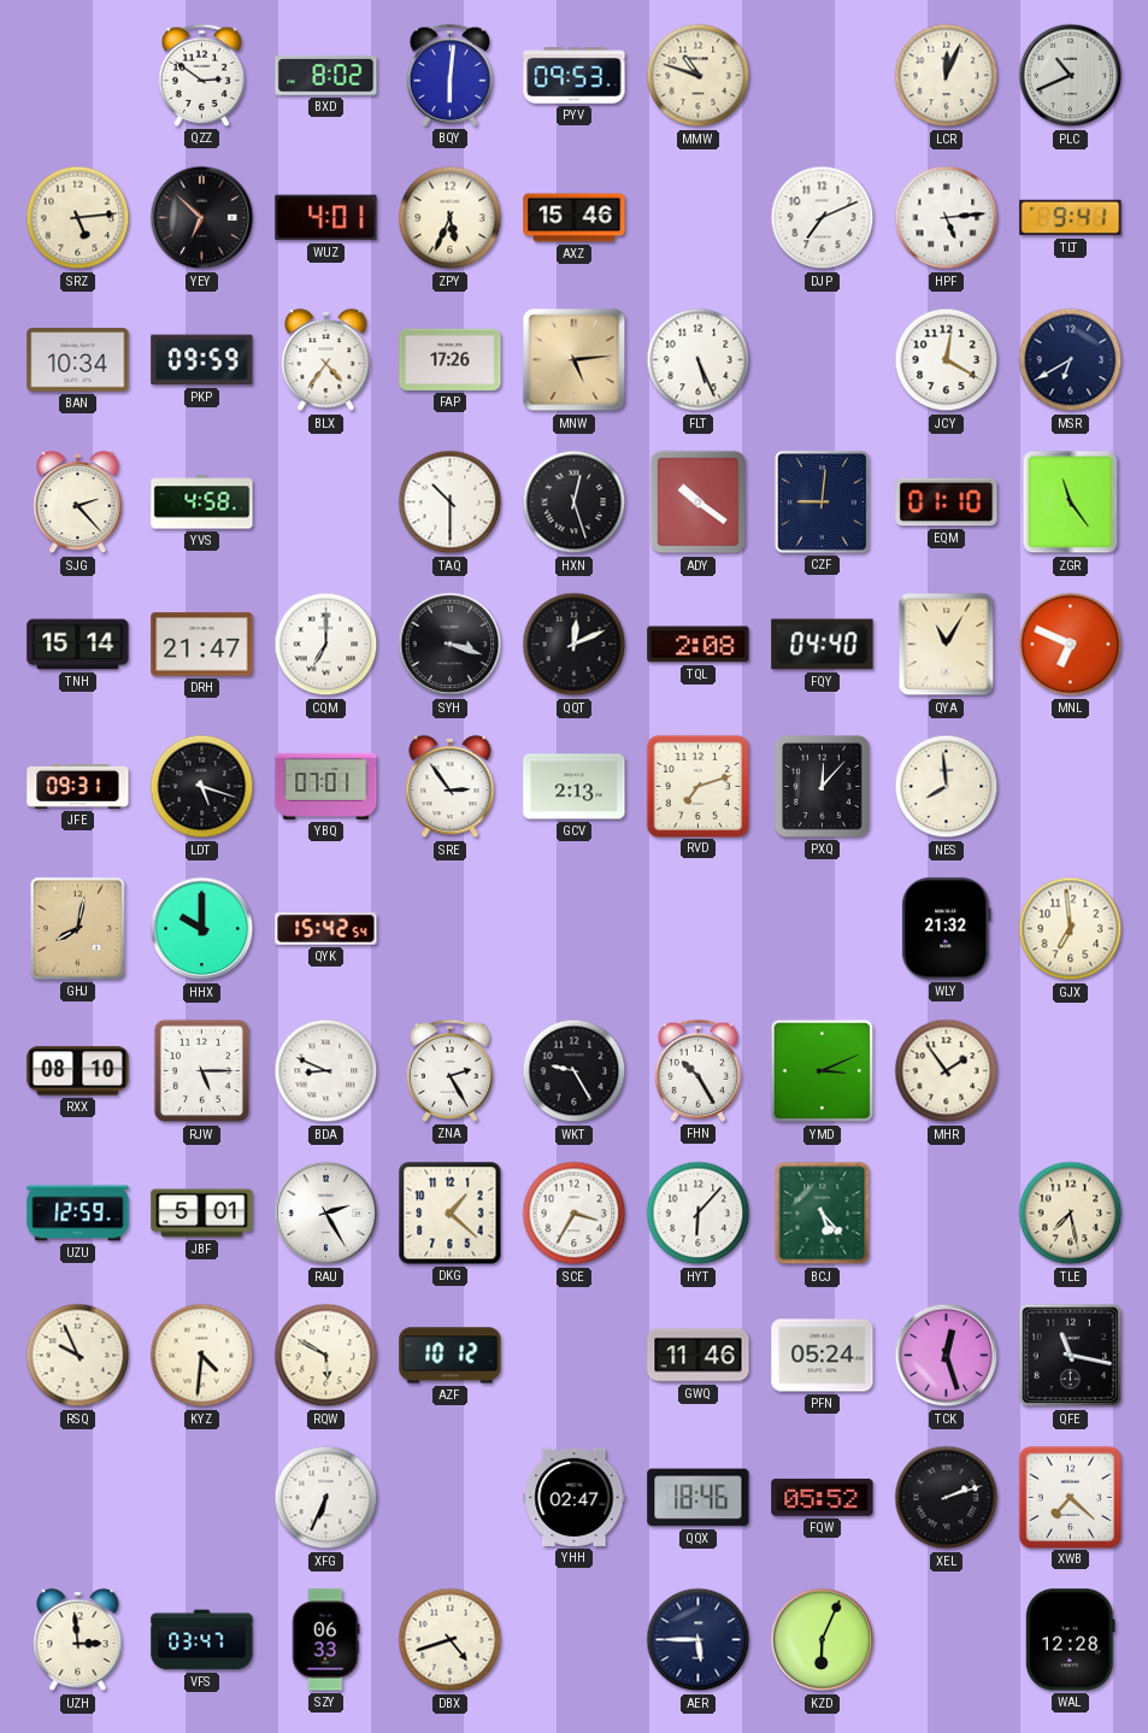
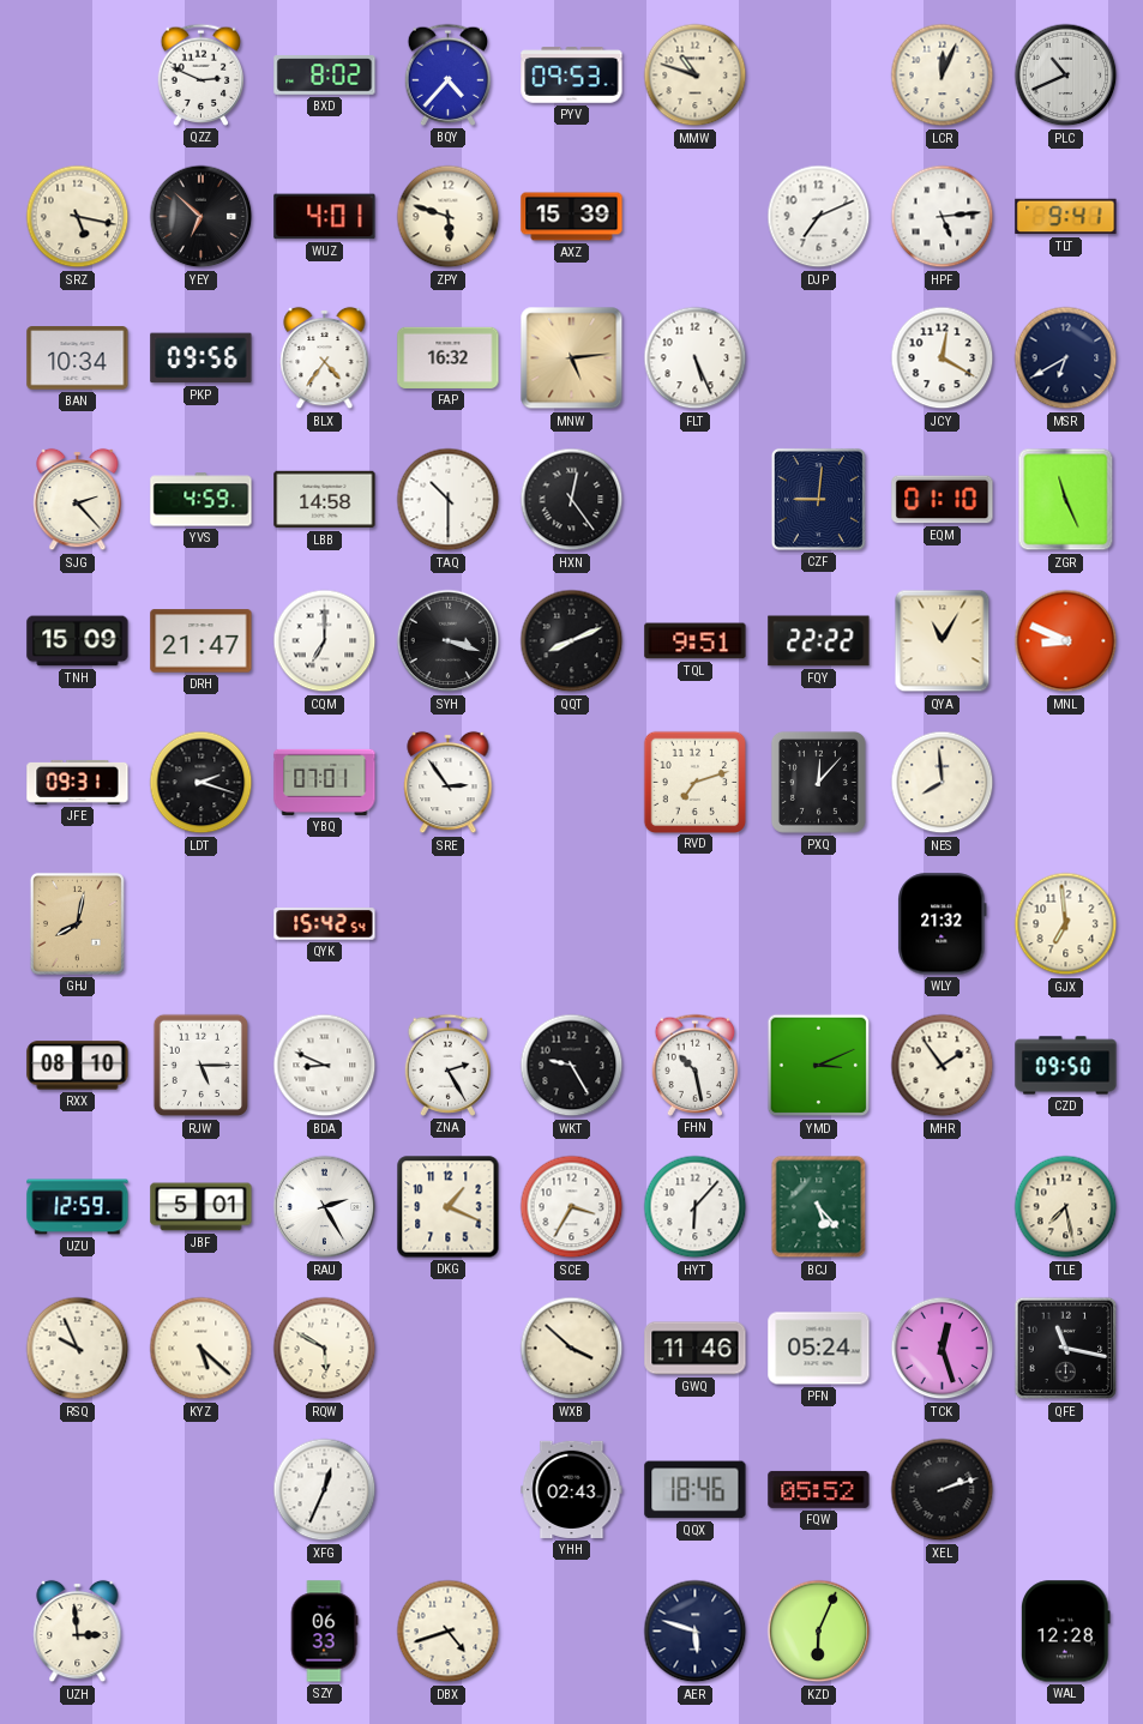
QZZ: 2:51 -> 2:49
BQY: 6:01 -> 4:37
SRZ: 5:14 -> 5:17
ZPY: 5:34 -> 5:48
AXZ: 15:46 -> 15:39
PKP: 09:59 -> 09:56
FAP: 17:26 -> 16:32
YVS: 4:58 -> 4:59
LBB: none -> 14:58
HXN: 12:27 -> 12:24
ADY: 10:21 -> none
ZGR: 11:24 -> 11:26
TNH: 15:14 -> 15:09
QQT: 12:11 -> 8:11
TQL: 2:08 -> 9:51
FQY: 04:40 -> 22:22
MNL: 6:49 -> 8:49
LDT: 5:18 -> 2:18
GCV: 2:13 -> none
HHX: 10:00 -> none
FHN: 10:25 -> 10:28
CZD: none -> 09:50
DKG: 1:22 -> 1:19
KYZ: 4:31 -> 5:22
AZF: 10:12 -> none
WXB: none -> 3:52
XFG: 6:34 -> 12:34
YHH: 02:47 -> 02:43
XWB: 7:22 -> none
VFS: 03:47 -> none
AER: 5:45 -> 5:48
